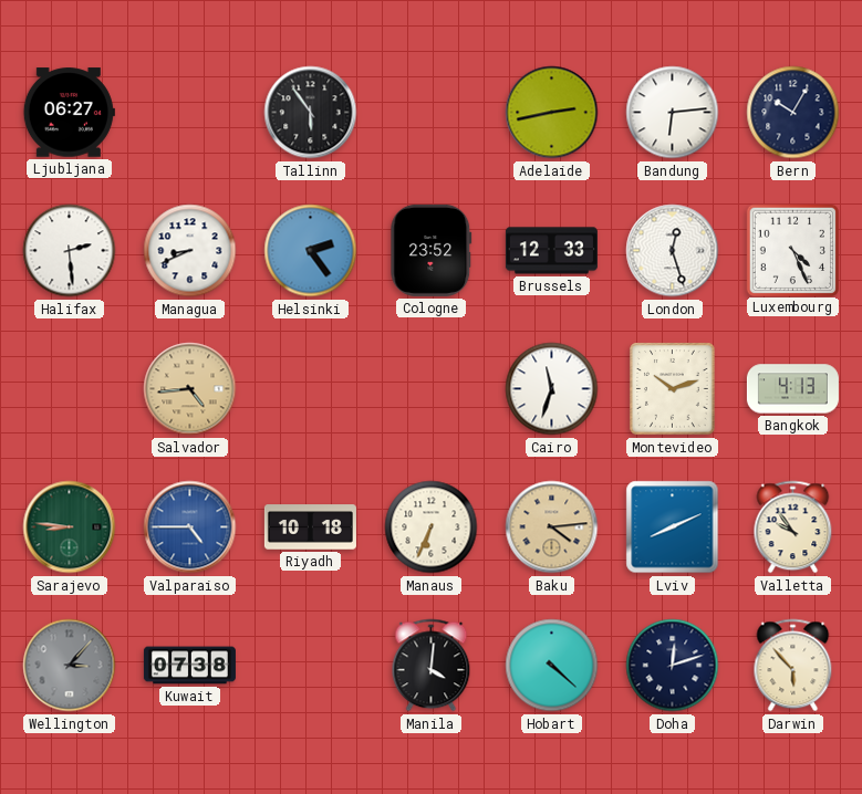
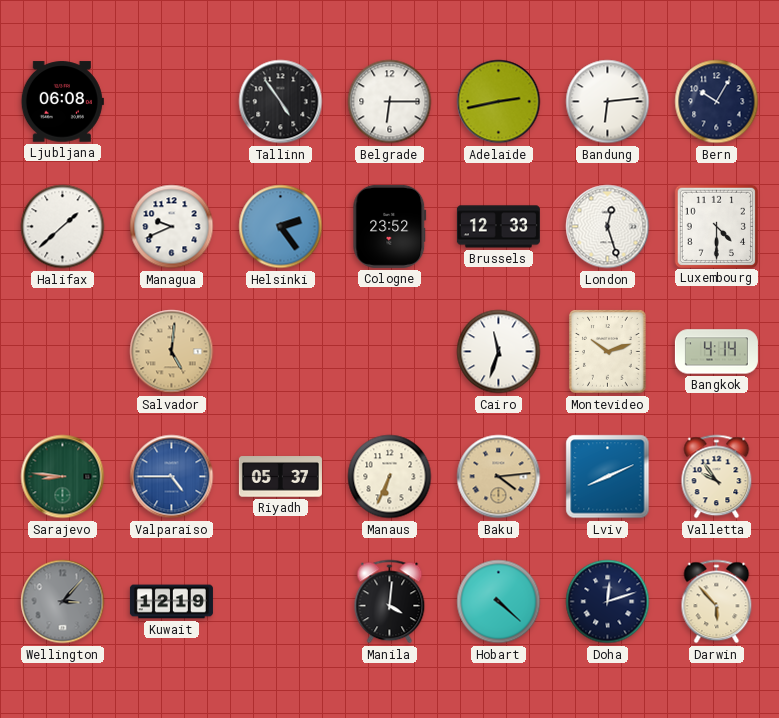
Ljubljana: 06:27 -> 06:08
Tallinn: 5:54 -> 4:54
Belgrade: none -> 6:15
Halifax: 2:29 -> 1:38
Managua: 8:41 -> 9:41
Luxembourg: 4:26 -> 4:30
Salvador: 4:44 -> 5:01
Bangkok: 4:13 -> 4:14
Riyadh: 10:18 -> 05:37
Kuwait: 07:38 -> 12:19
